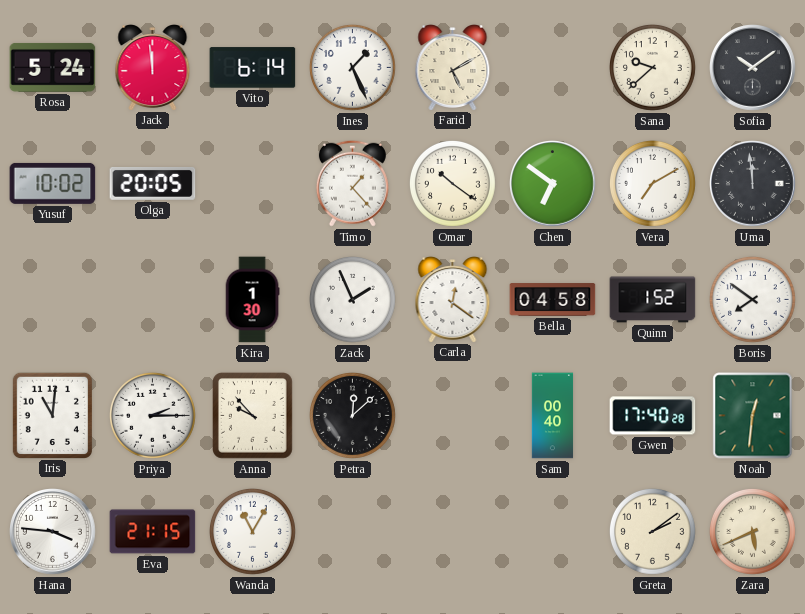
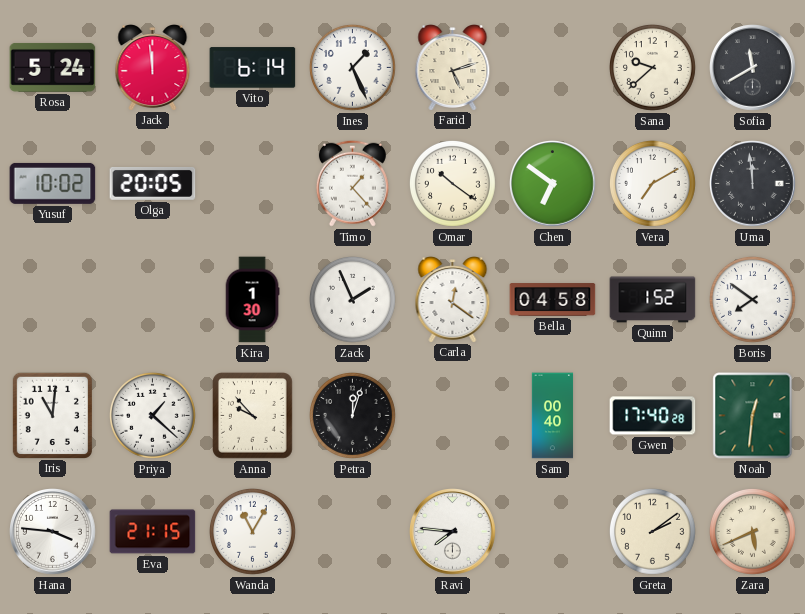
Farid: 5:10 -> 5:12
Sofia: 10:09 -> 11:40
Priya: 2:15 -> 1:22
Petra: 12:08 -> 12:03
Ravi: none -> 7:46
